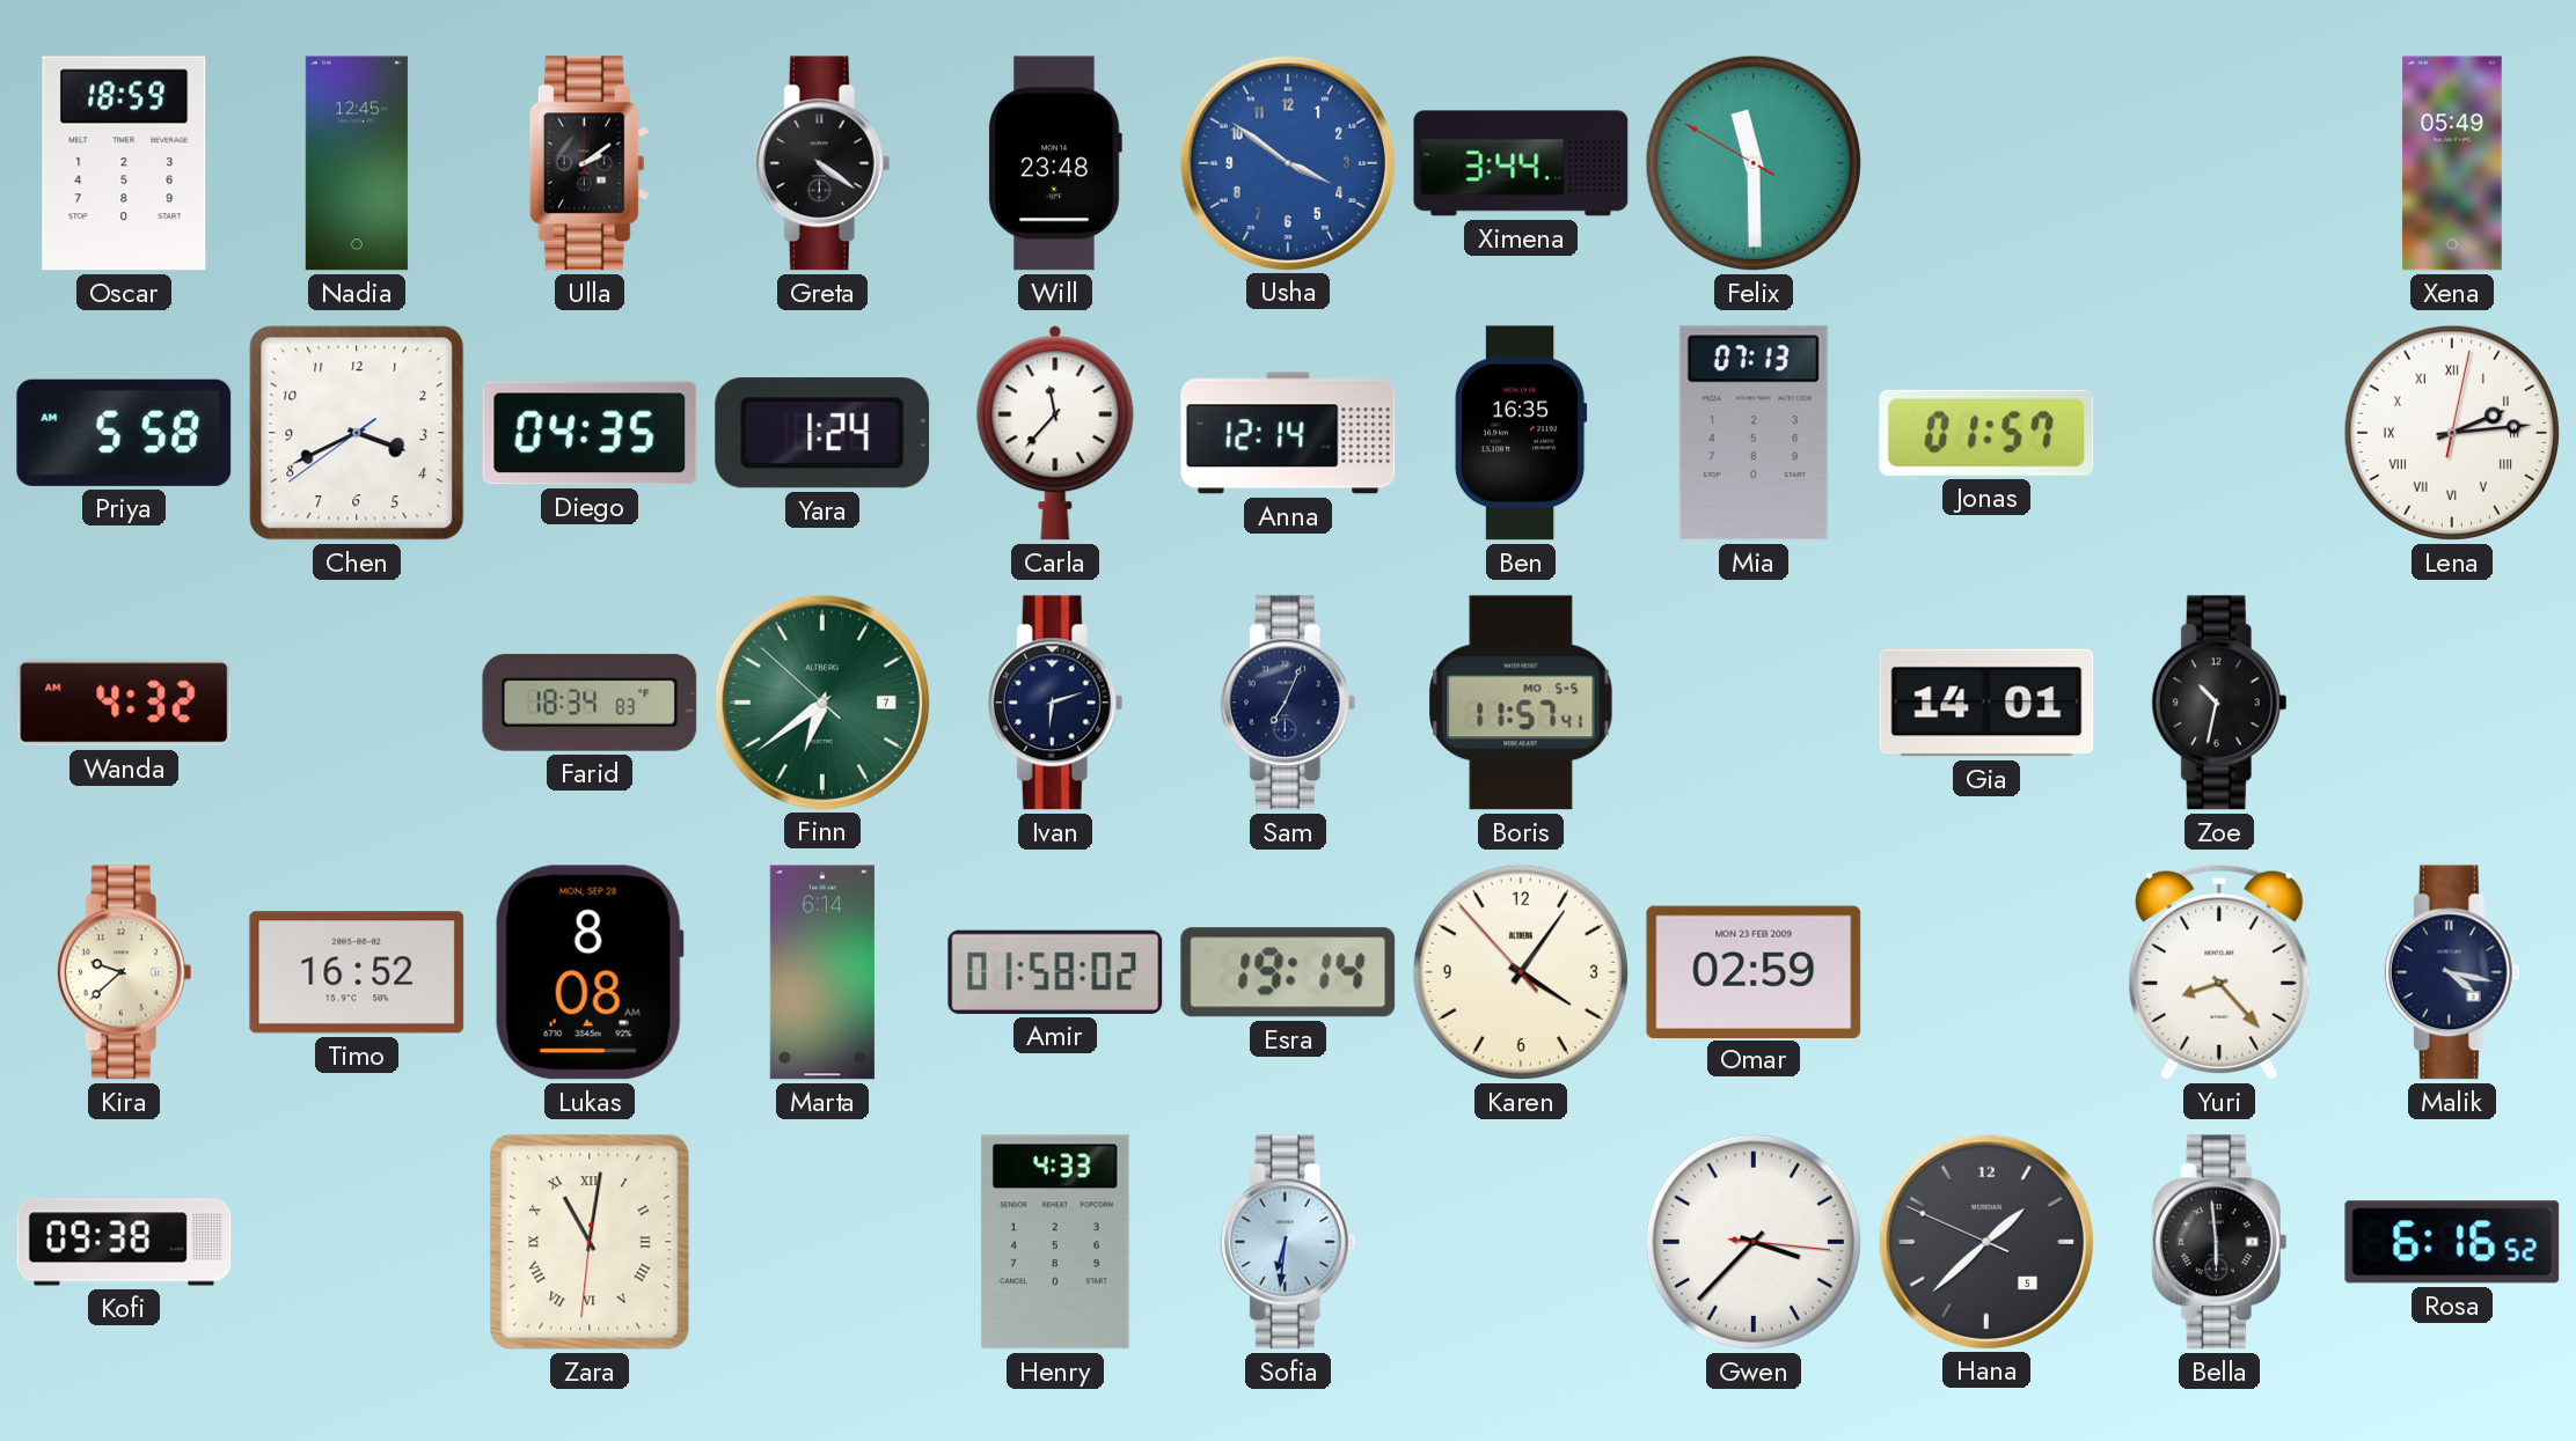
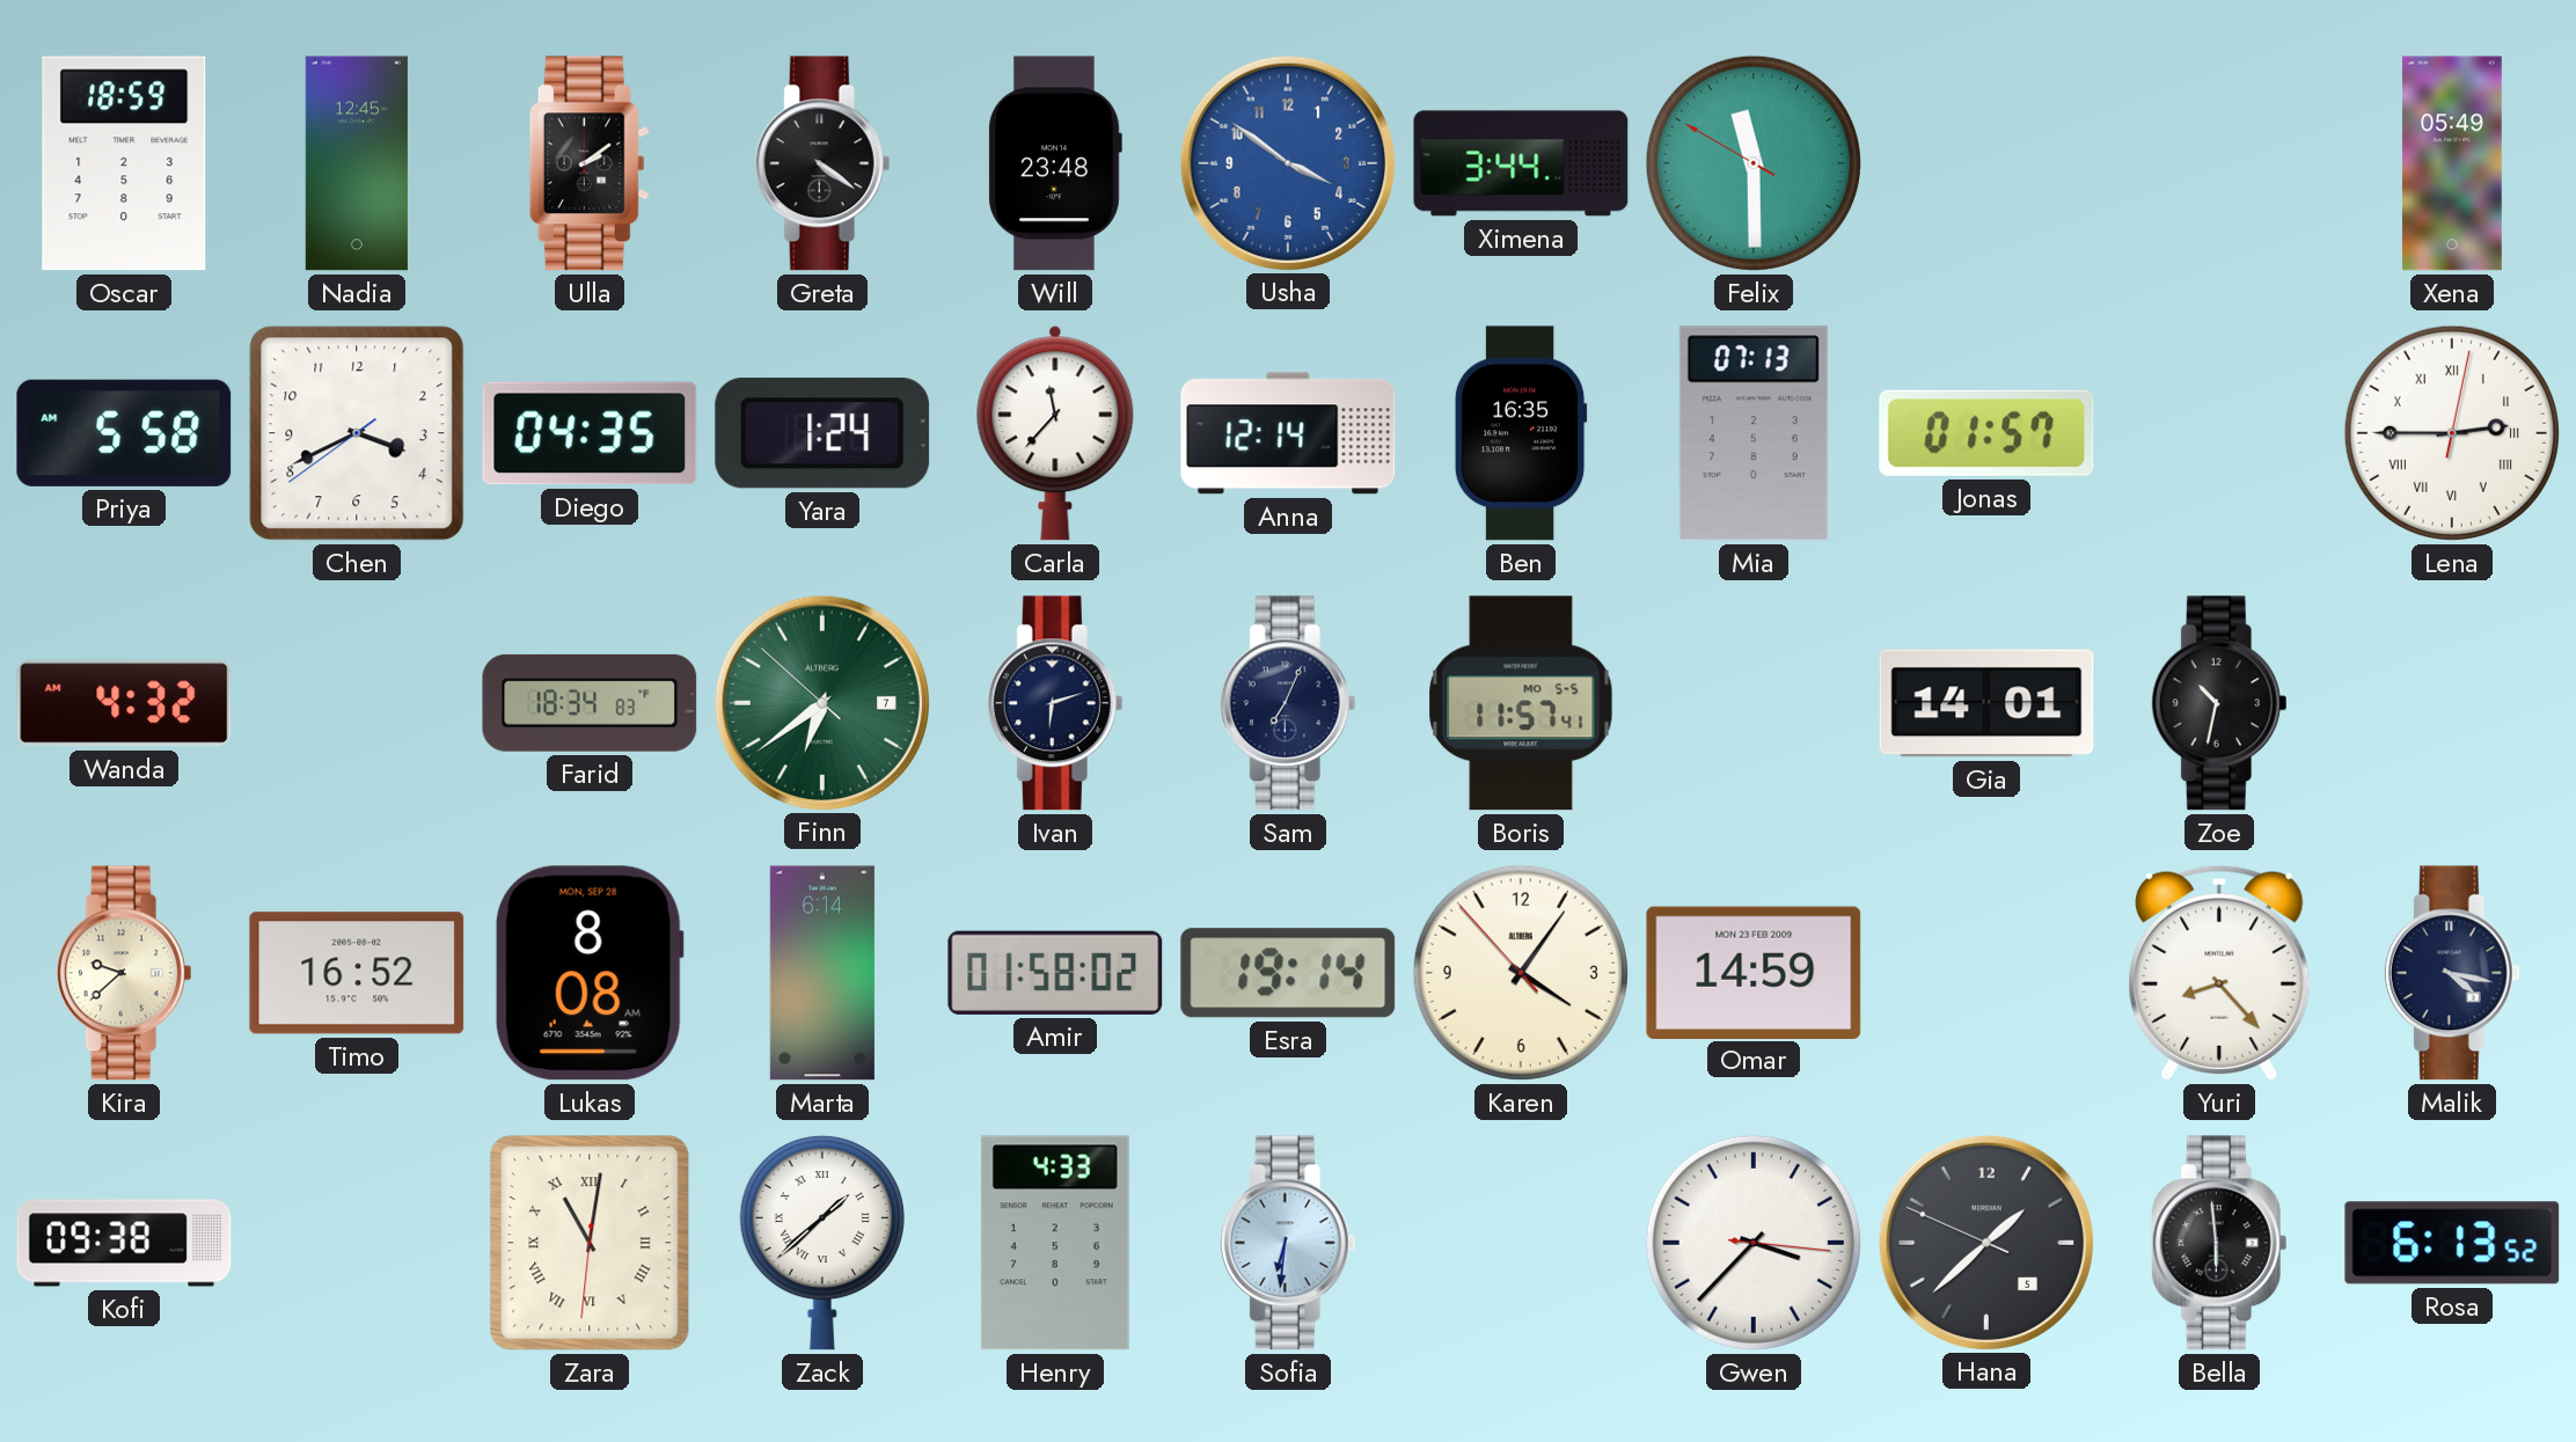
Lena: 2:14 -> 2:45
Omar: 02:59 -> 14:59
Zack: none -> 1:38
Rosa: 6:16 -> 6:13
